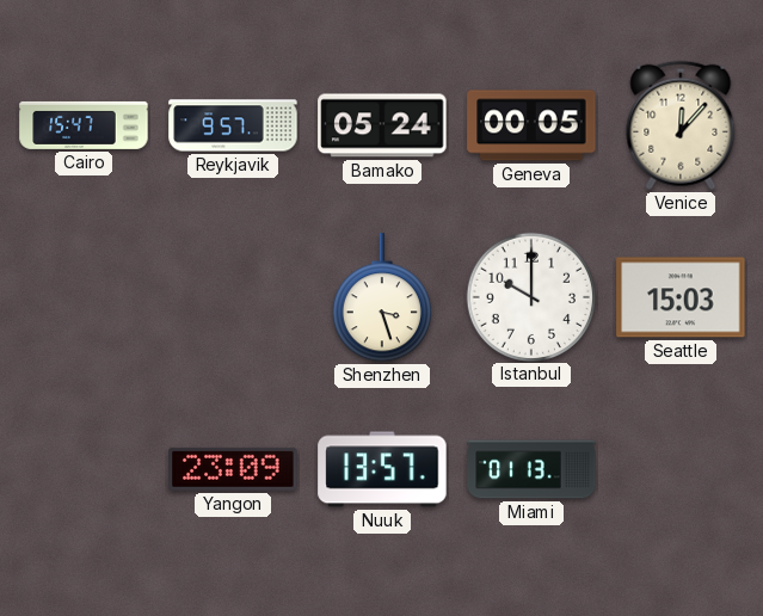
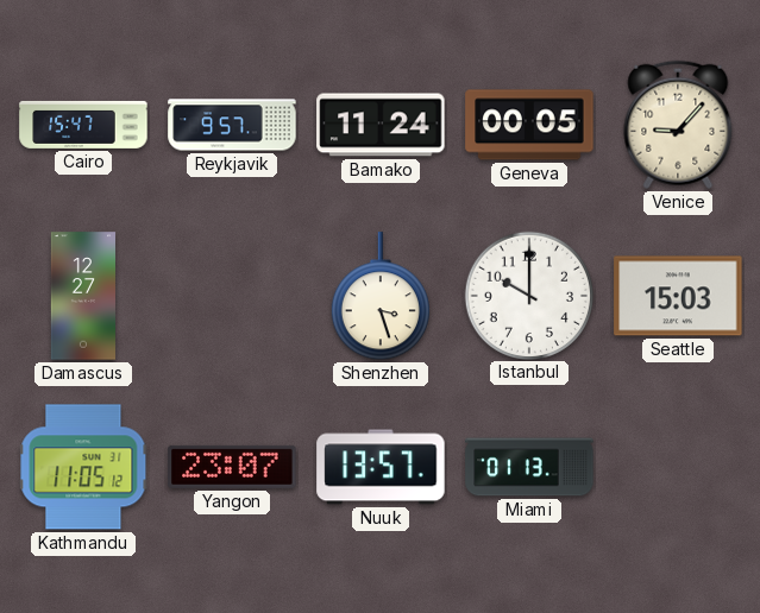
Bamako: 05:24 -> 11:24
Venice: 12:07 -> 9:07
Damascus: none -> 12:27
Kathmandu: none -> 11:05
Yangon: 23:09 -> 23:07
